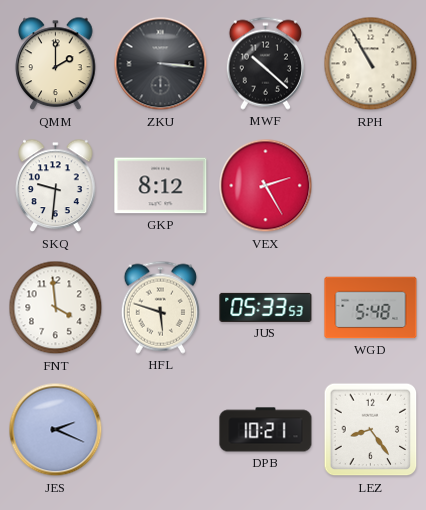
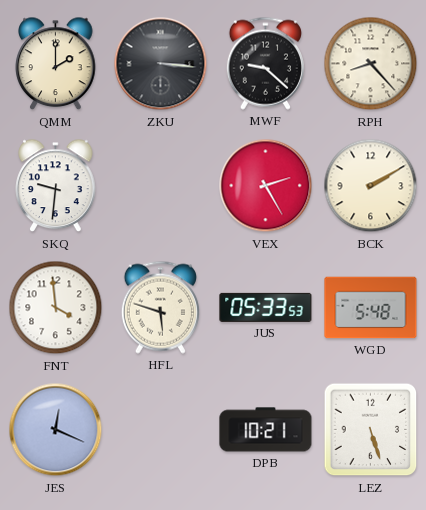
MWF: 10:22 -> 9:22
RPH: 10:55 -> 8:23
GKP: 8:12 -> none
BCK: none -> 2:10
JES: 2:19 -> 12:19
LEZ: 8:24 -> 5:27
